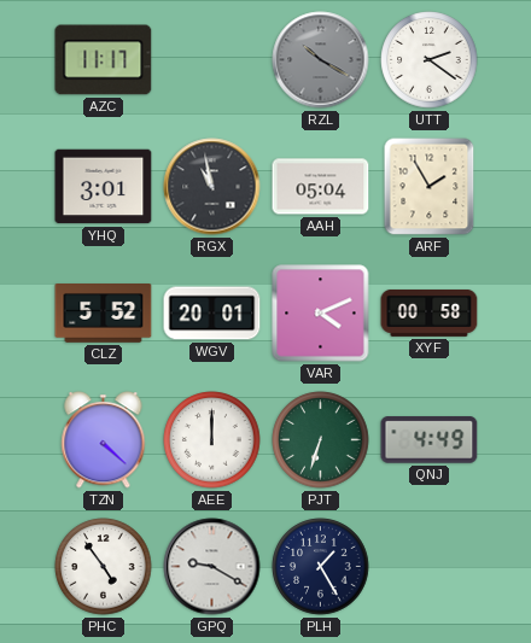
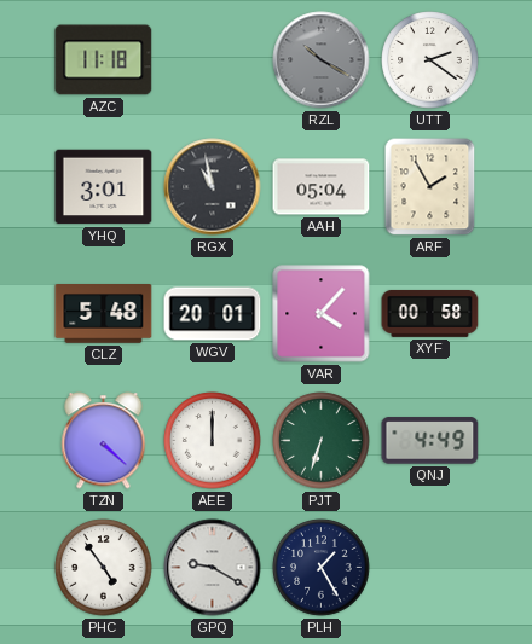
AZC: 11:17 -> 11:18
CLZ: 5:52 -> 5:48
VAR: 4:11 -> 4:07
